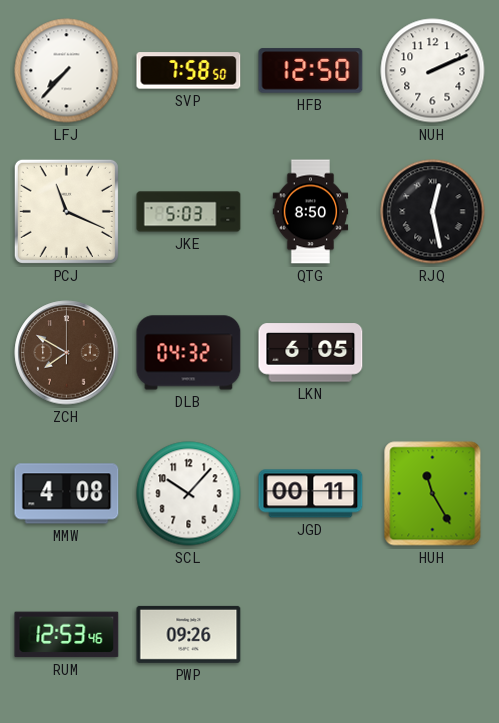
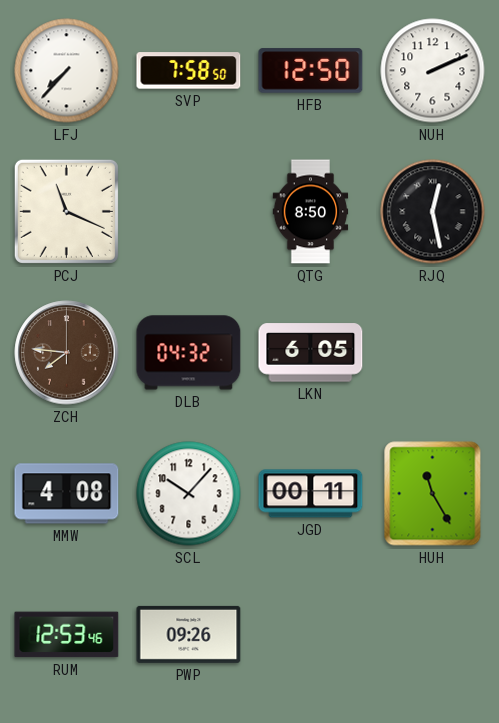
JKE: 5:03 -> none
ZCH: 7:50 -> 7:46
